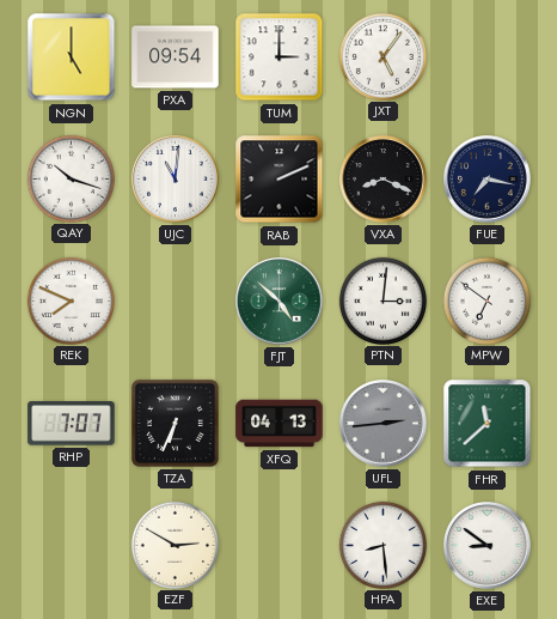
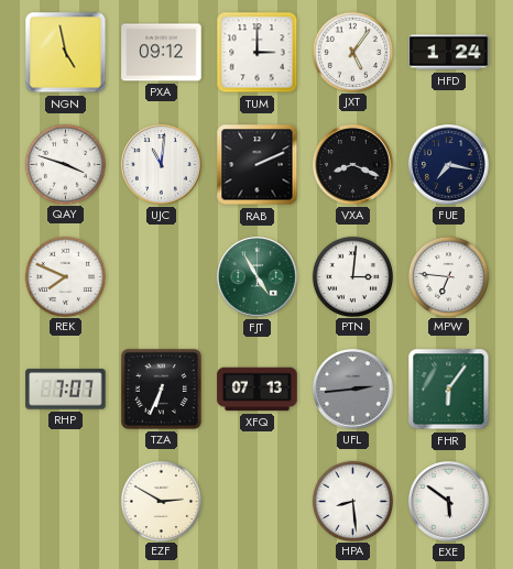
NGN: 5:00 -> 4:58
PXA: 09:54 -> 09:12
HFD: none -> 1:24
QAY: 10:18 -> 3:48
FJT: 4:52 -> 4:55
MPW: 6:51 -> 6:46
XFQ: 04:13 -> 07:13
FHR: 11:38 -> 6:06
EXE: 8:51 -> 5:51
